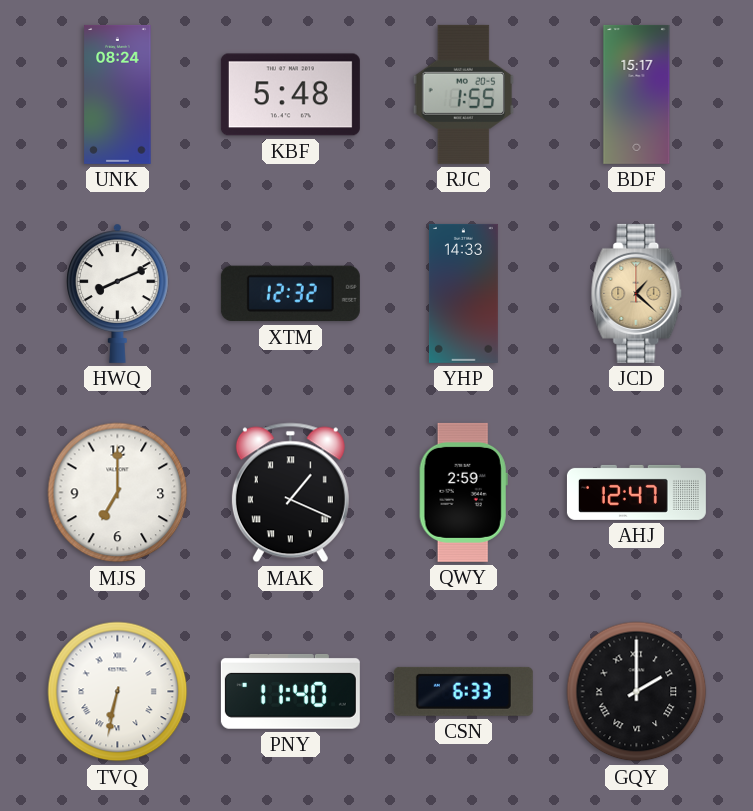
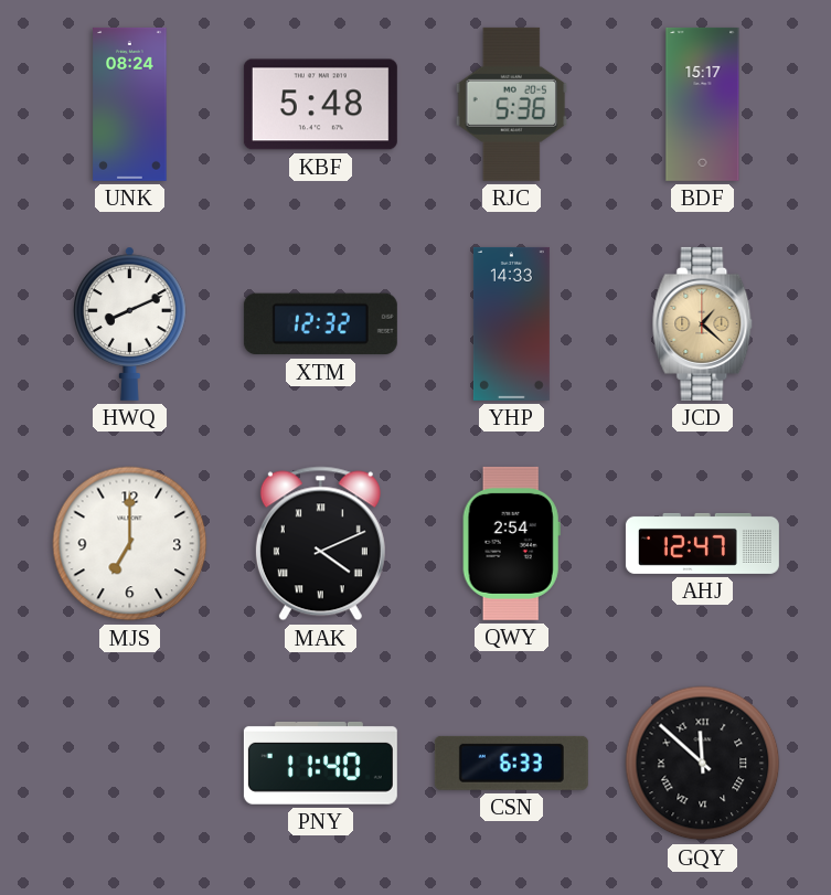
RJC: 1:55 -> 5:36
MAK: 1:19 -> 4:11
QWY: 2:59 -> 2:54
TVQ: 6:32 -> none
GQY: 2:00 -> 11:52
